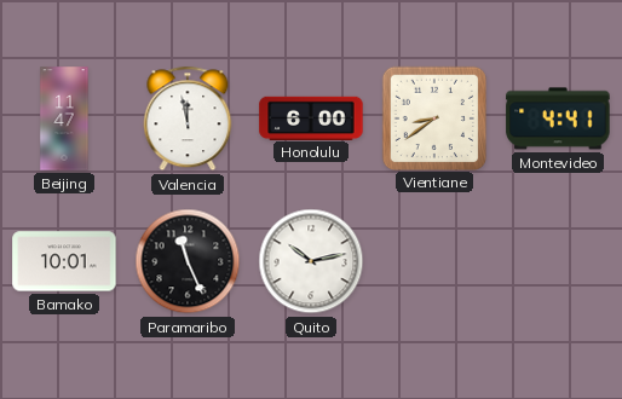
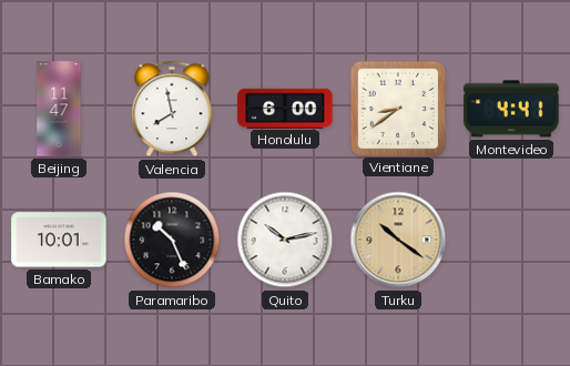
Valencia: 11:58 -> 7:58
Paramaribo: 11:26 -> 10:26
Turku: none -> 10:21
